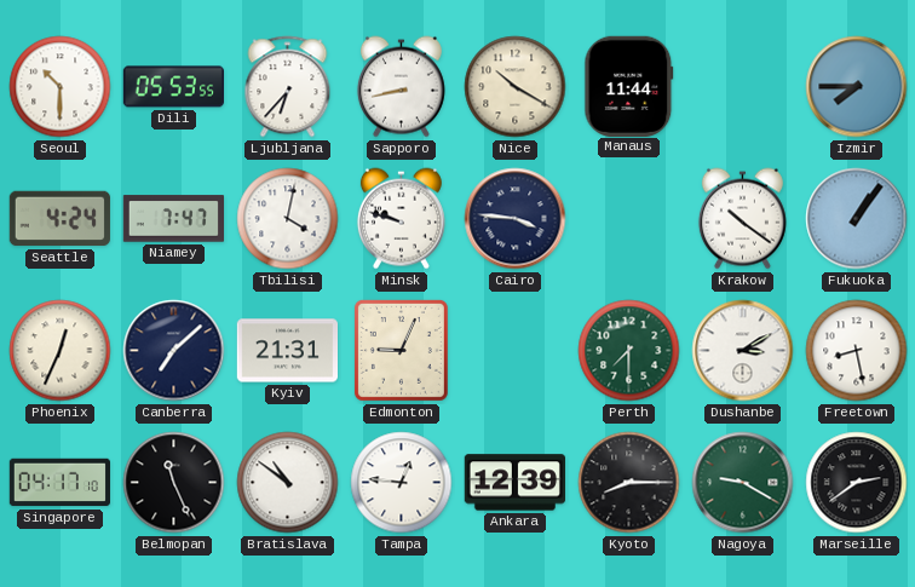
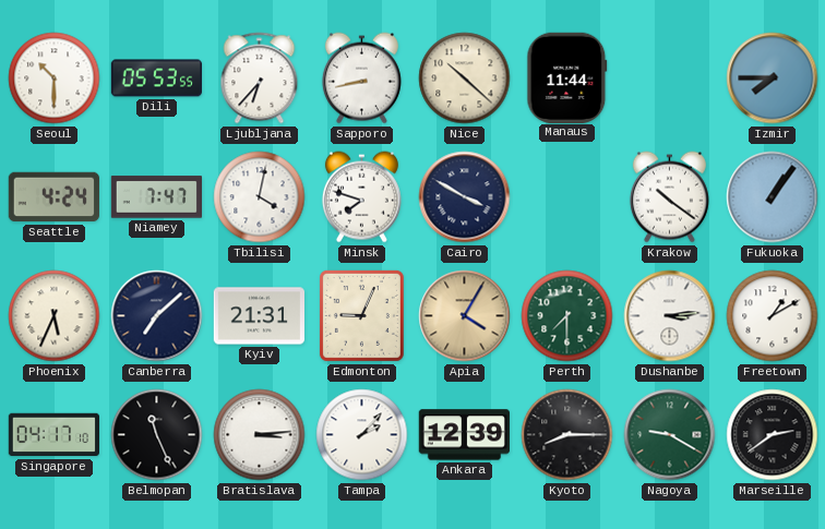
Nice: 10:20 -> 10:22
Minsk: 9:48 -> 7:48
Cairo: 3:46 -> 3:50
Phoenix: 12:34 -> 5:34
Apia: none -> 4:05
Dushanbe: 3:10 -> 3:14
Freetown: 8:28 -> 1:10
Bratislava: 10:51 -> 3:14
Tampa: 12:46 -> 2:07
